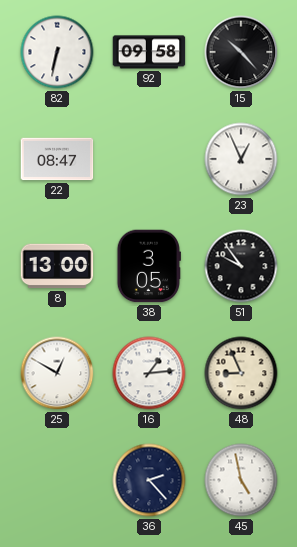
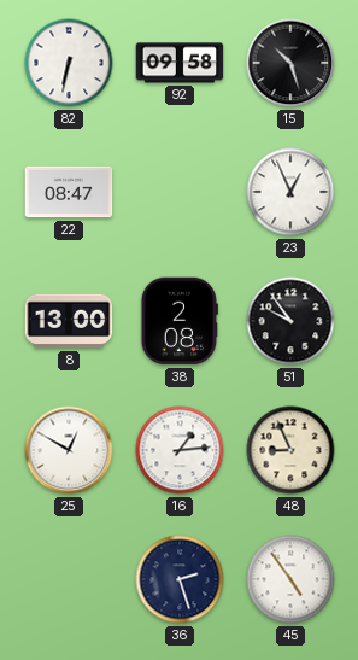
15: 10:23 -> 10:27
38: 3:05 -> 2:08
36: 2:23 -> 2:27
45: 4:58 -> 4:54
